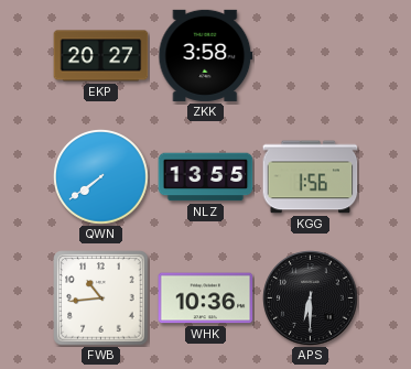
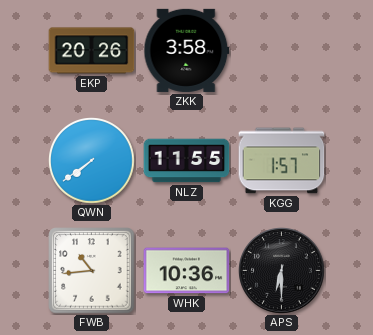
EKP: 20:27 -> 20:26
NLZ: 13:55 -> 11:55
KGG: 1:56 -> 1:57
